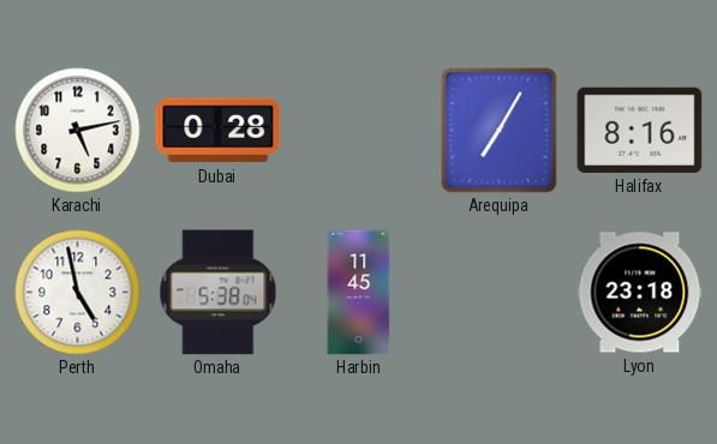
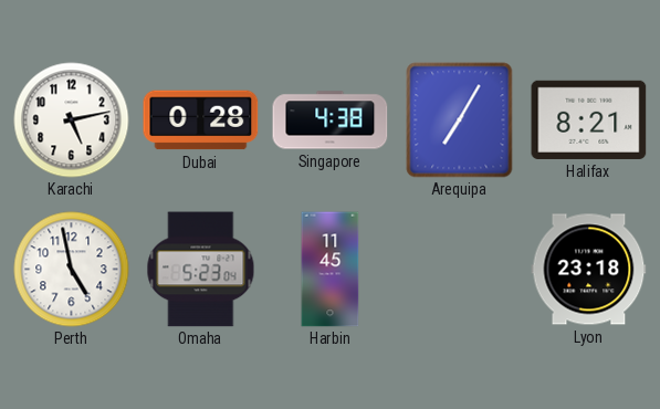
Singapore: none -> 4:38
Halifax: 8:16 -> 8:21
Omaha: 5:38 -> 5:23
